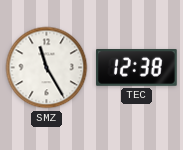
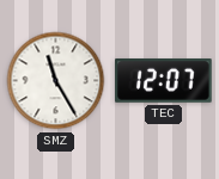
TEC: 12:38 -> 12:07
